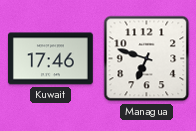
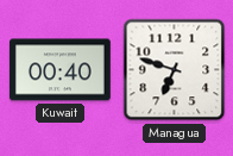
Kuwait: 17:46 -> 00:40
